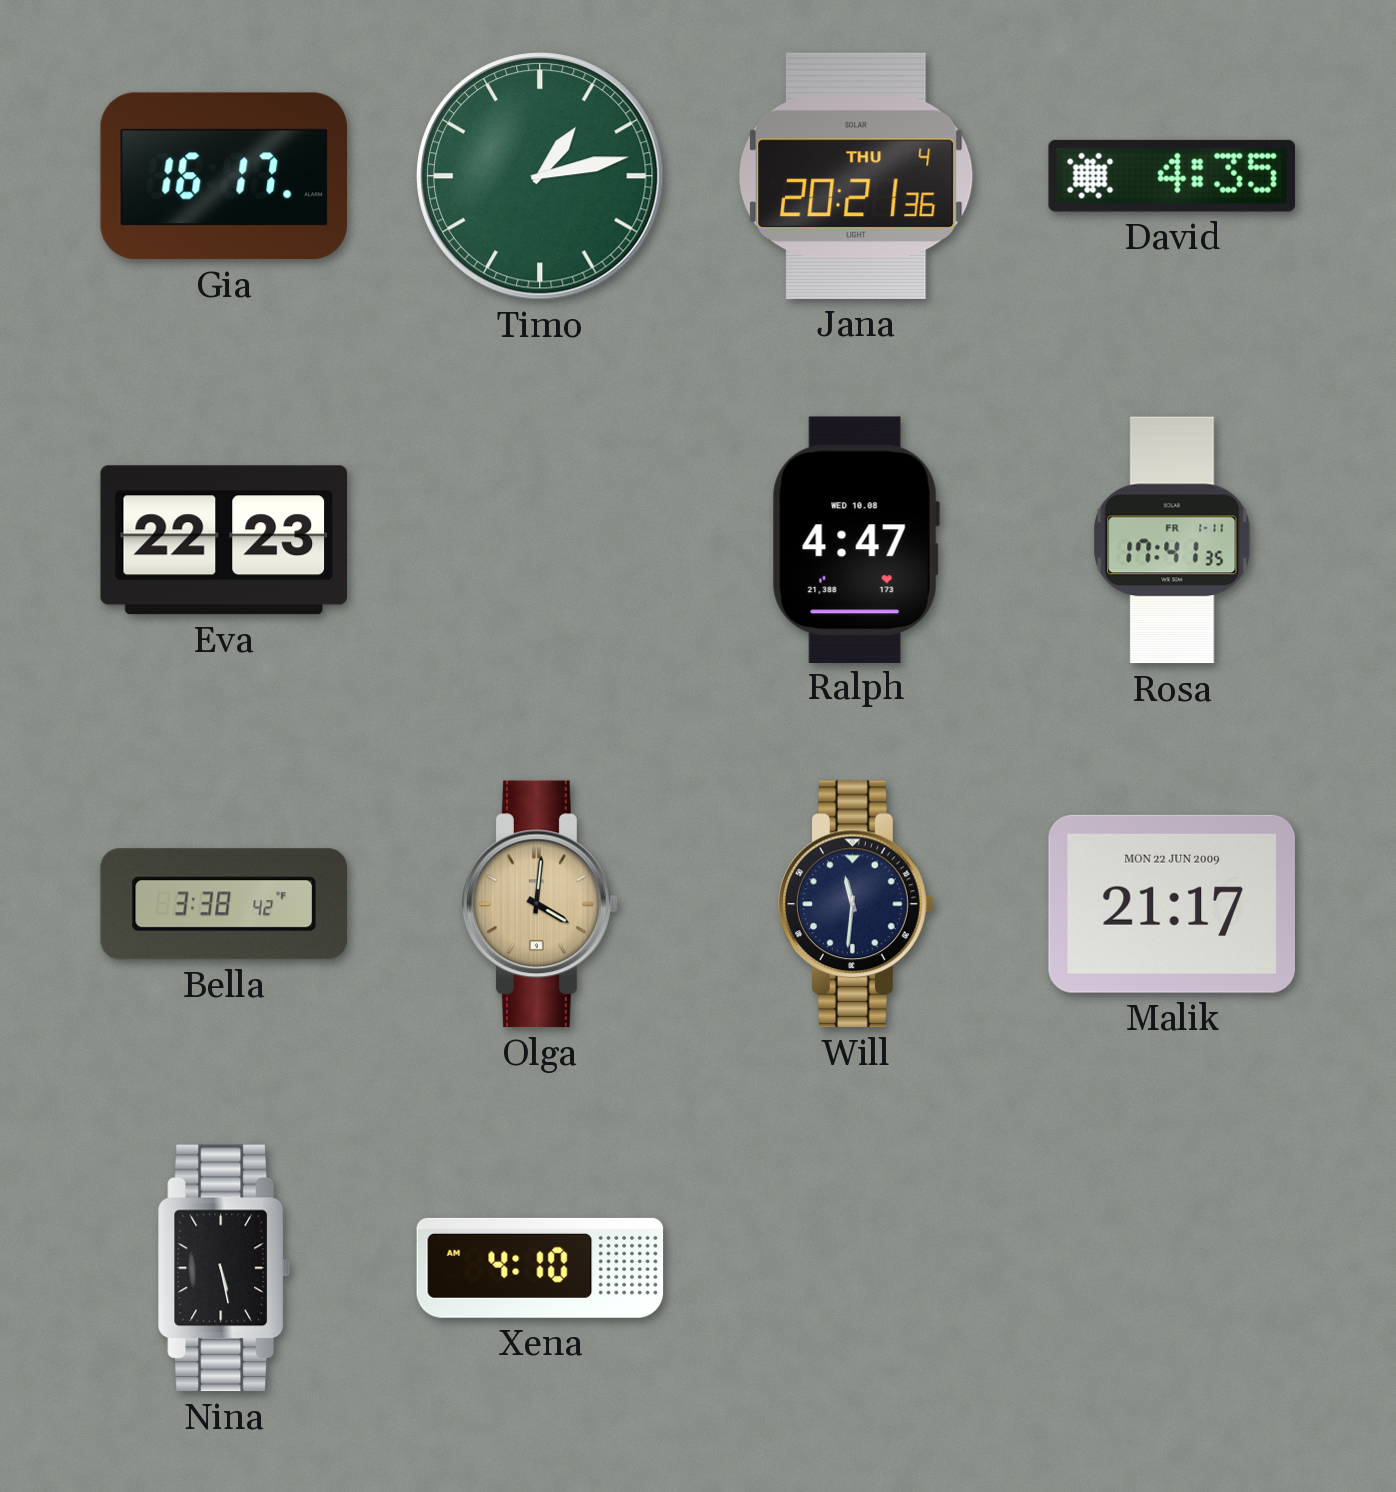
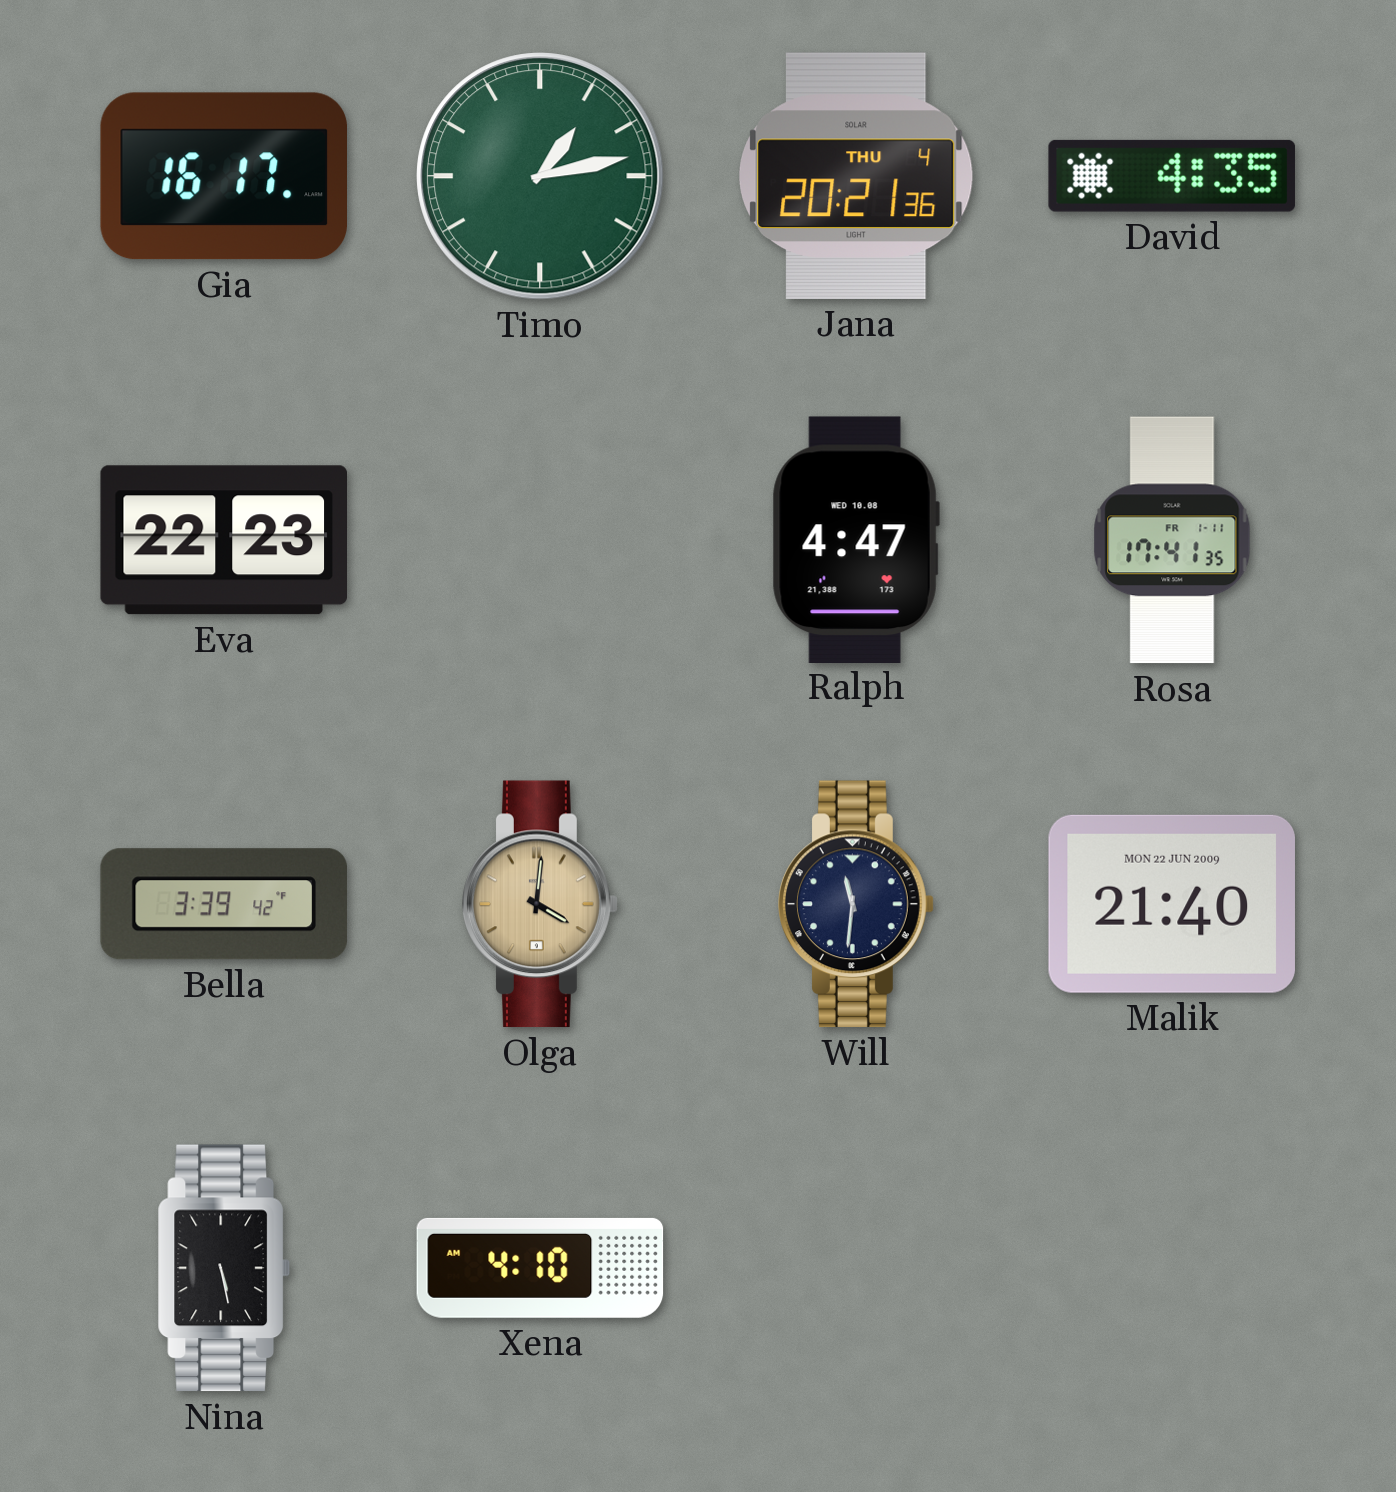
Bella: 3:38 -> 3:39
Malik: 21:17 -> 21:40
